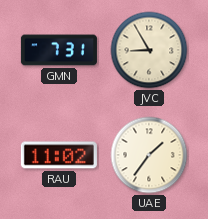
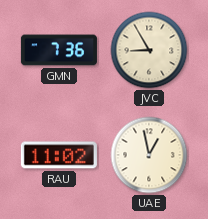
GMN: 7:31 -> 7:36
UAE: 1:36 -> 12:58
